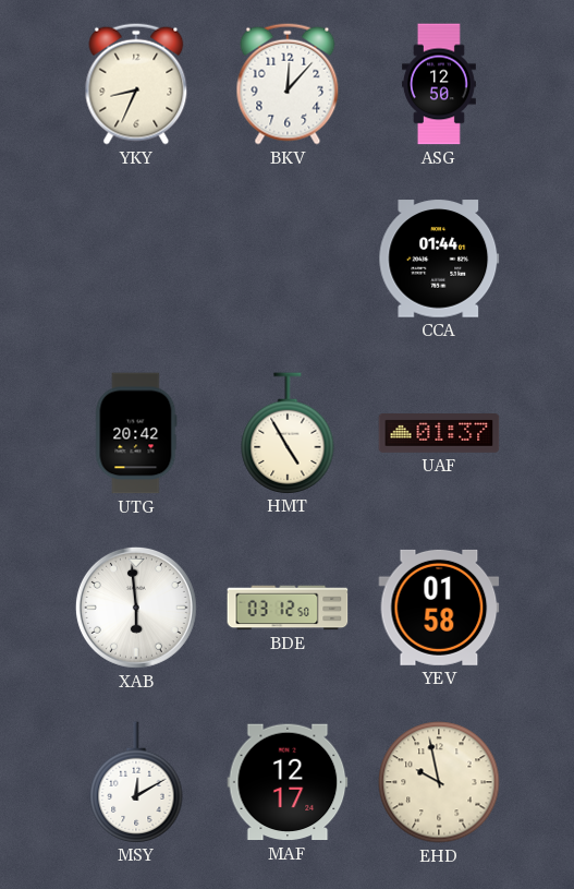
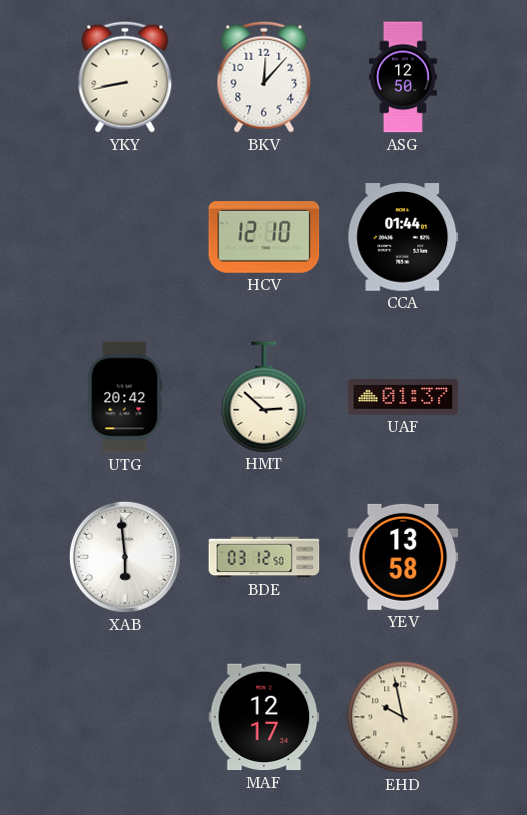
YKY: 8:34 -> 8:43
HCV: none -> 12:10
HMT: 4:55 -> 2:52
YEV: 01:58 -> 13:58
MSY: 12:10 -> none
